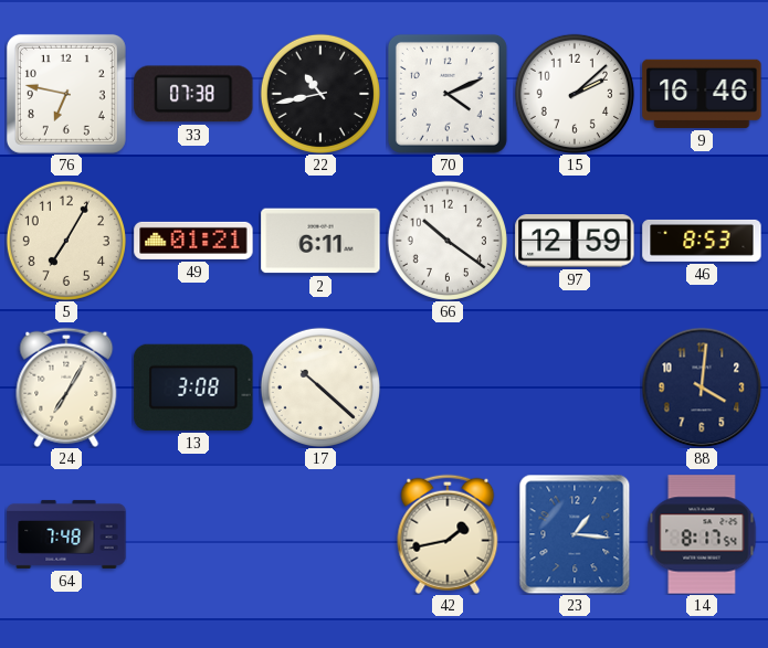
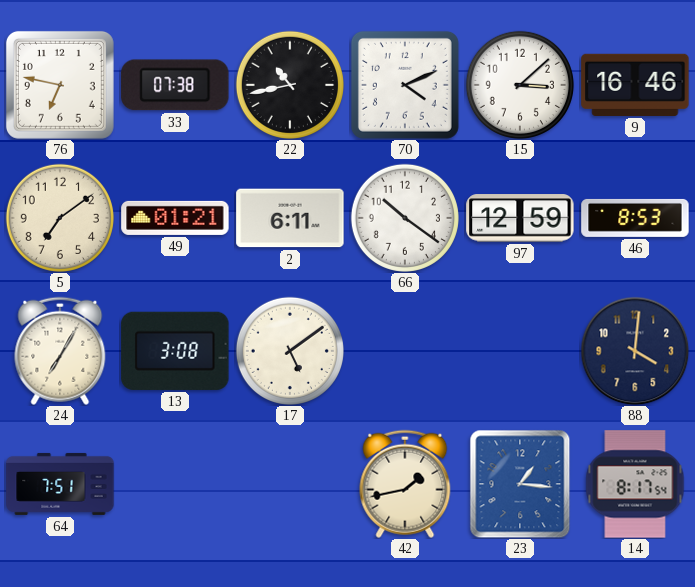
15: 2:08 -> 3:08
5: 7:05 -> 7:09
17: 10:22 -> 5:09
64: 7:48 -> 7:51
